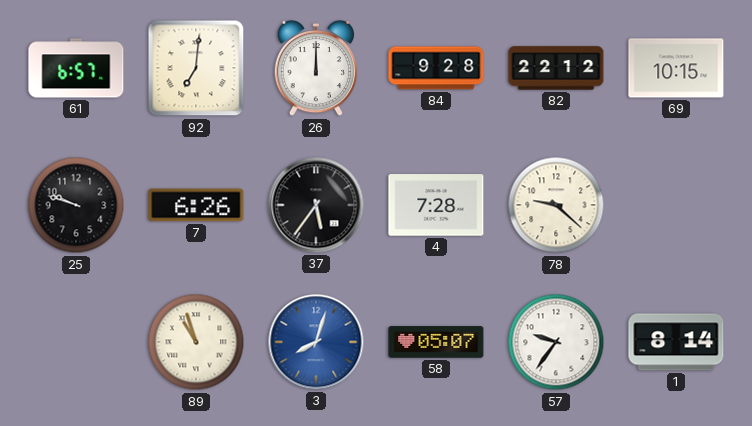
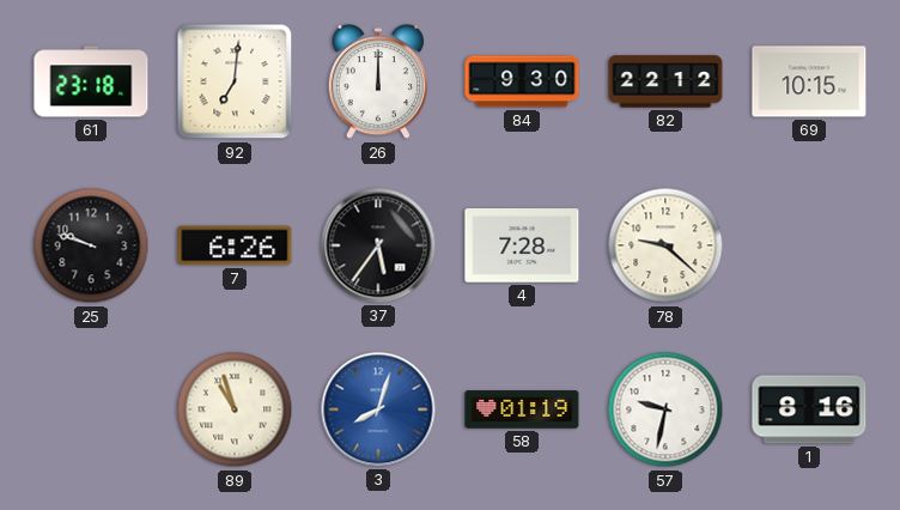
61: 6:57 -> 23:18
84: 9:28 -> 9:30
58: 05:07 -> 01:19
57: 9:36 -> 9:32
1: 8:14 -> 8:16
